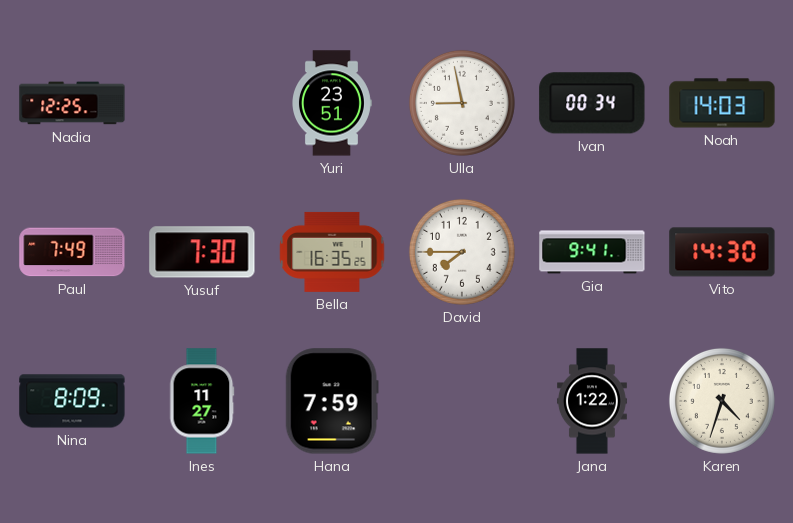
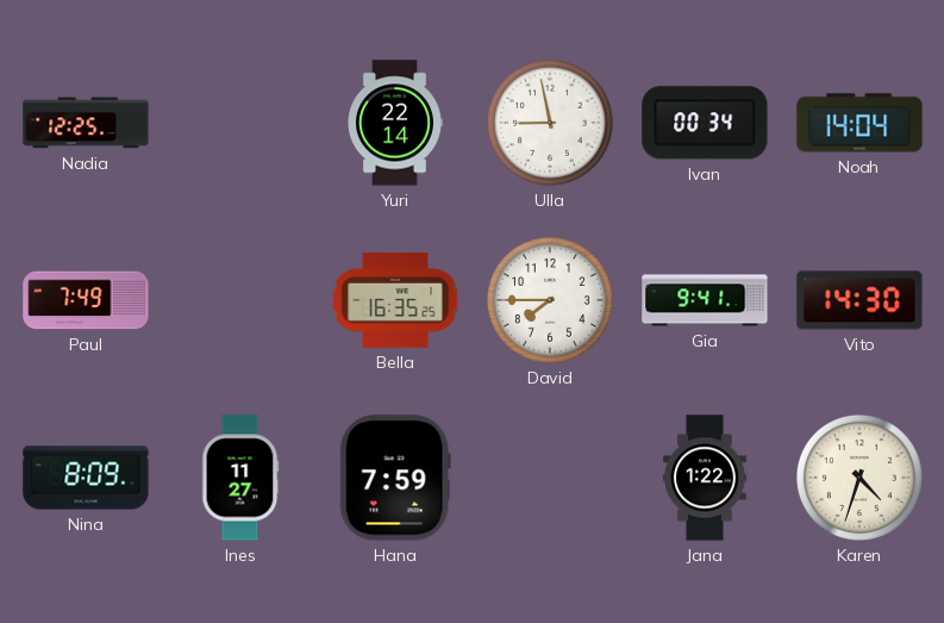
Yuri: 23:51 -> 22:14
Noah: 14:03 -> 14:04
Yusuf: 7:30 -> none
